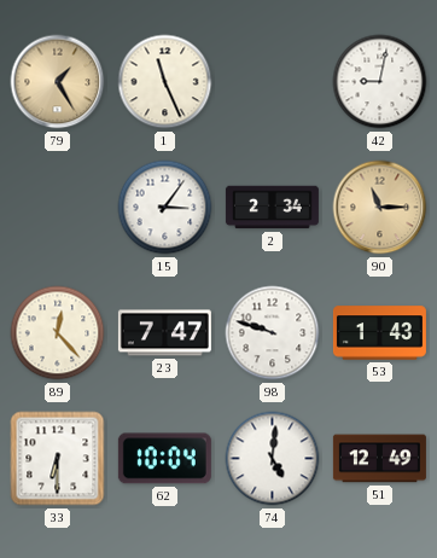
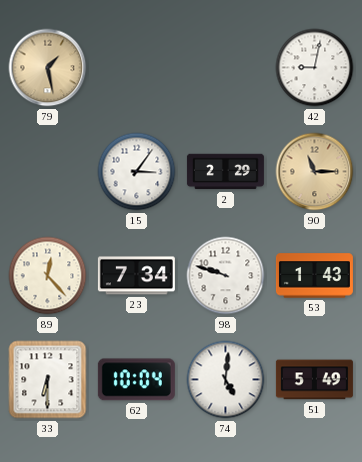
79: 1:25 -> 1:28
1: 11:26 -> none
2: 2:34 -> 2:29
23: 7:47 -> 7:34
51: 12:49 -> 5:49
